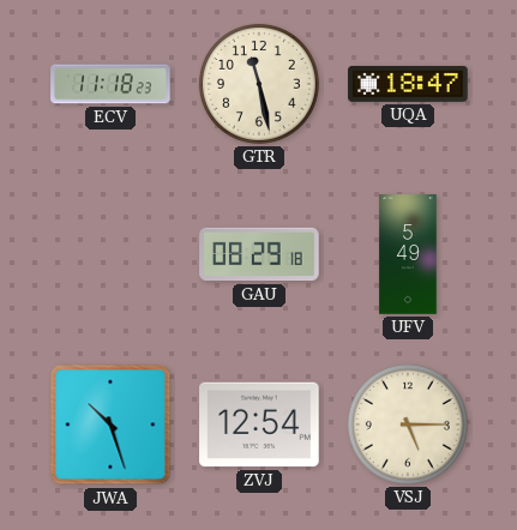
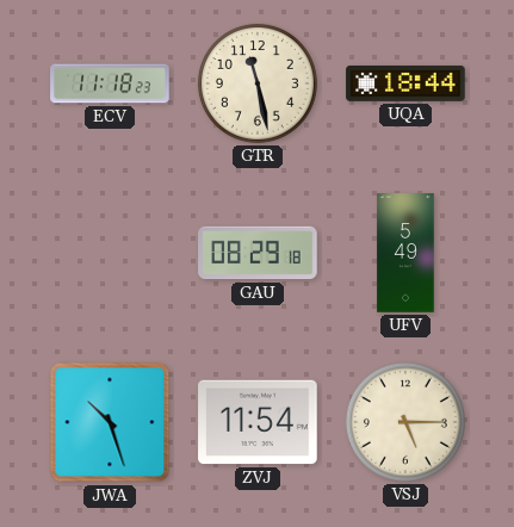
UQA: 18:47 -> 18:44
ZVJ: 12:54 -> 11:54
